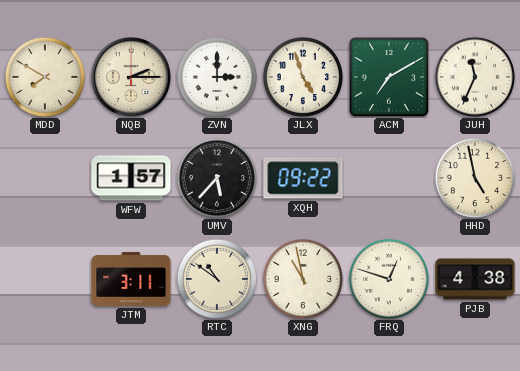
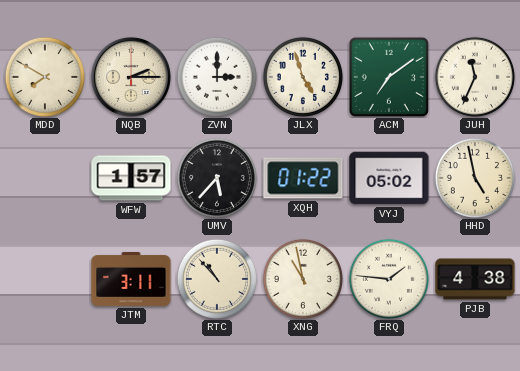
ACM: 7:10 -> 7:09
XQH: 09:22 -> 01:22
VYJ: none -> 05:02
RTC: 10:51 -> 10:53
FRQ: 12:48 -> 1:46
